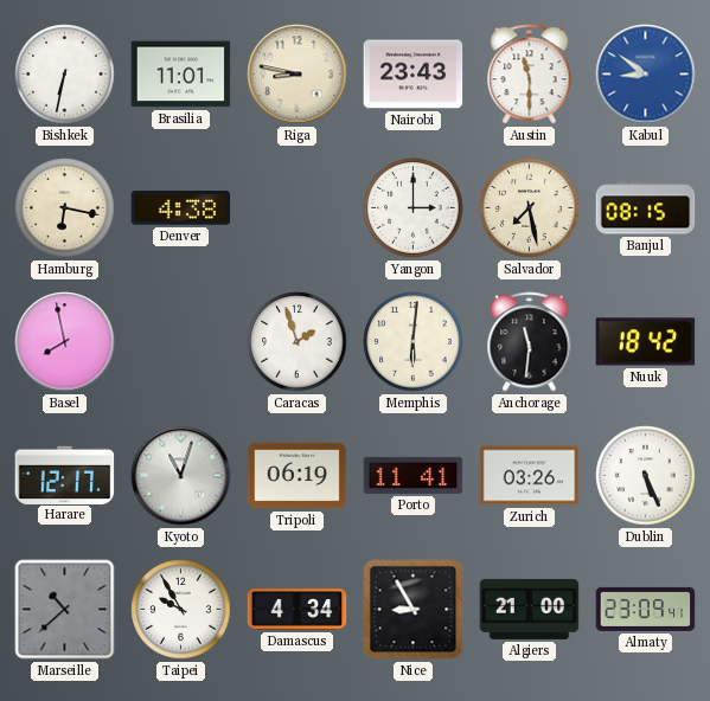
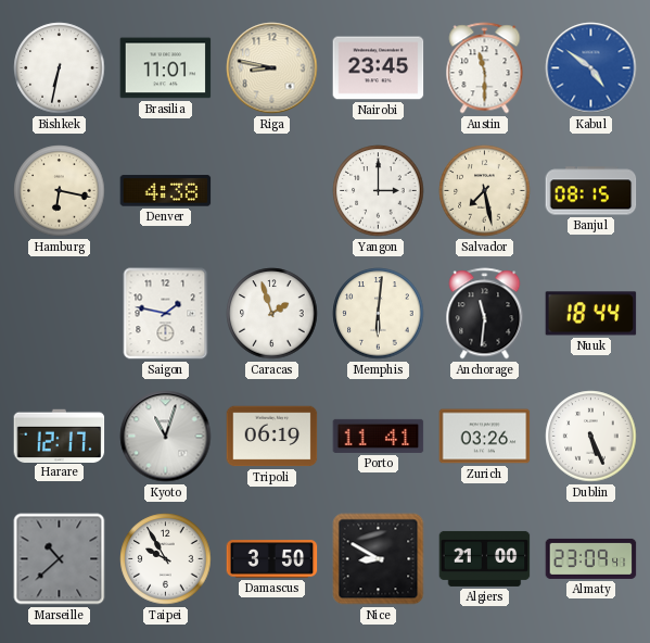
Nairobi: 23:43 -> 23:45
Kabul: 8:51 -> 4:51
Basel: 7:58 -> none
Saigon: none -> 1:47
Nuuk: 18:42 -> 18:44
Damascus: 4:34 -> 3:50
Nice: 8:55 -> 8:50
